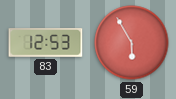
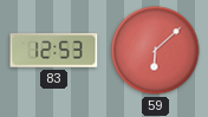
59: 5:55 -> 6:08
